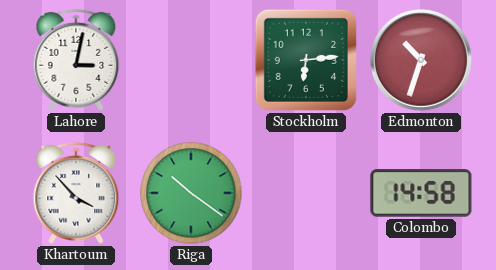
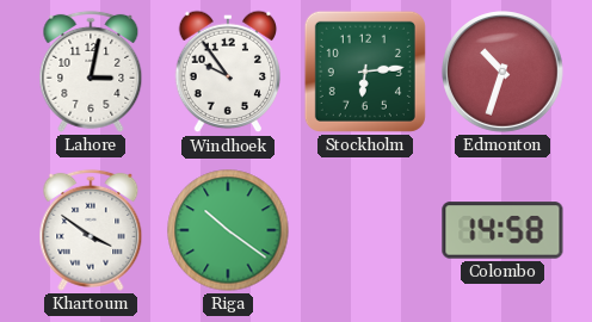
Windhoek: none -> 9:54
Khartoum: 3:53 -> 3:51
